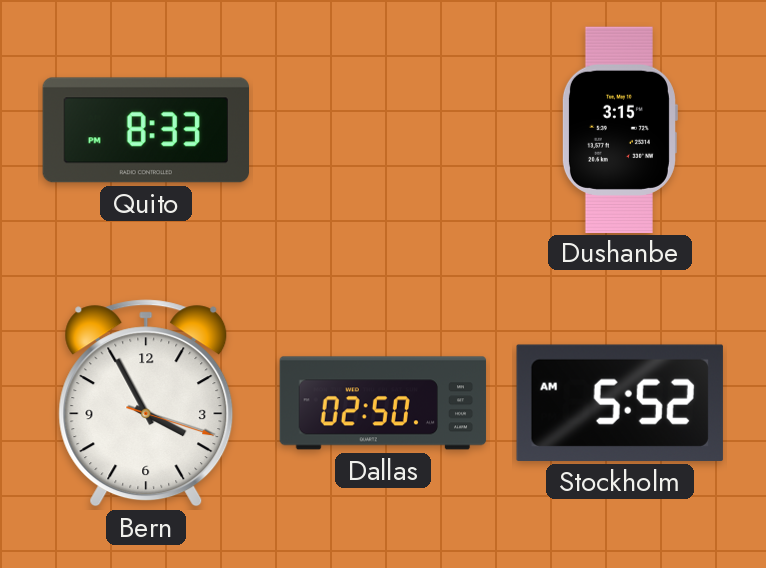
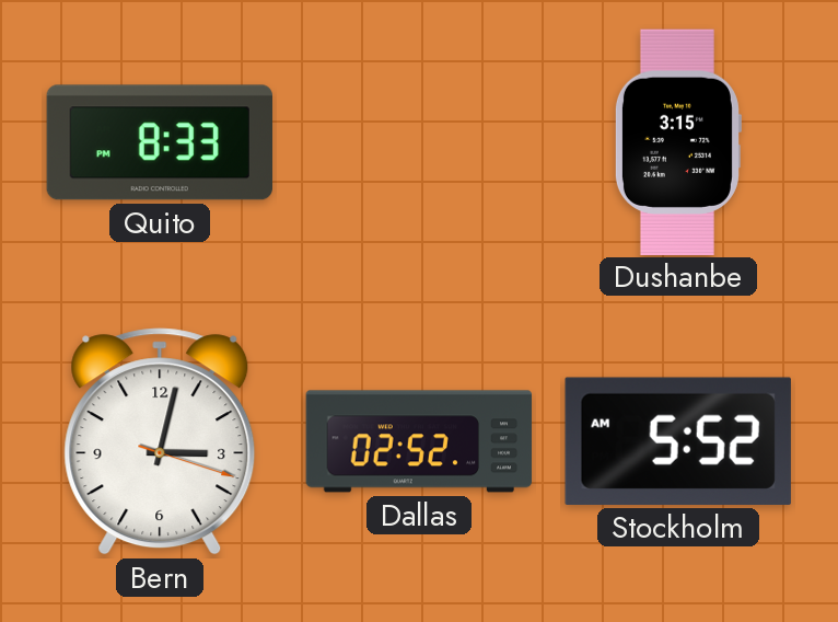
Bern: 3:55 -> 3:02
Dallas: 02:50 -> 02:52
